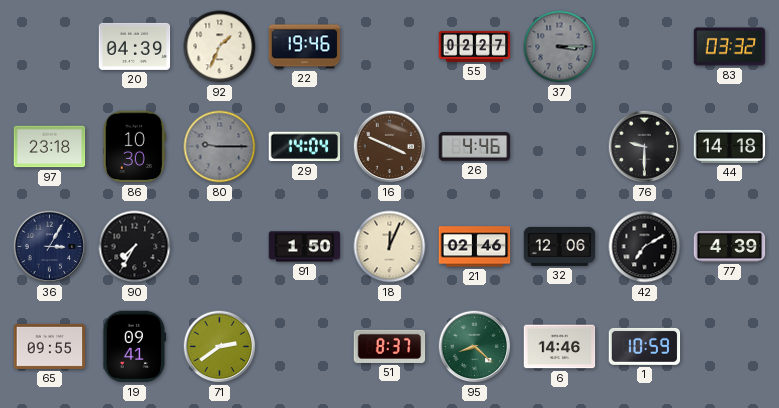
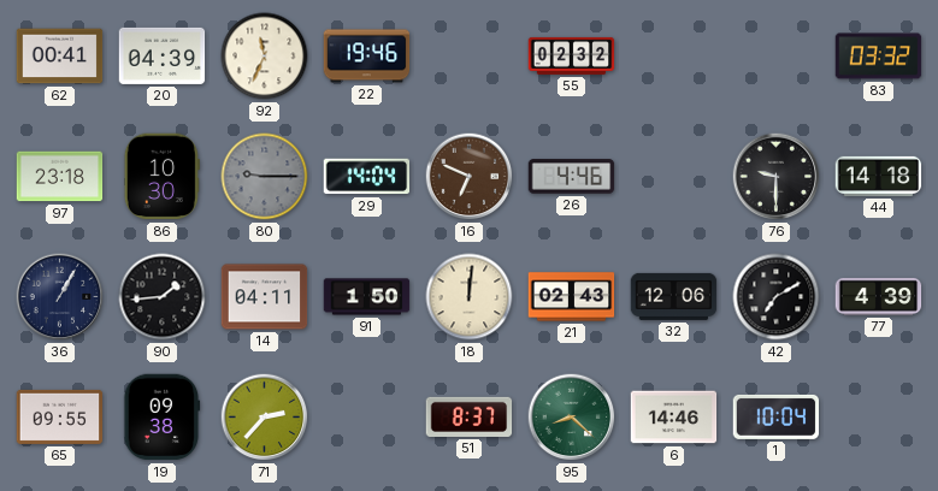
62: none -> 00:41
92: 1:34 -> 11:34
55: 02:27 -> 02:32
37: 3:15 -> none
16: 3:49 -> 6:49
36: 3:05 -> 1:05
90: 7:35 -> 1:44
14: none -> 04:11
18: 12:04 -> 12:01
21: 02:46 -> 02:43
19: 09:41 -> 09:38
71: 2:39 -> 2:37
1: 10:59 -> 10:04
